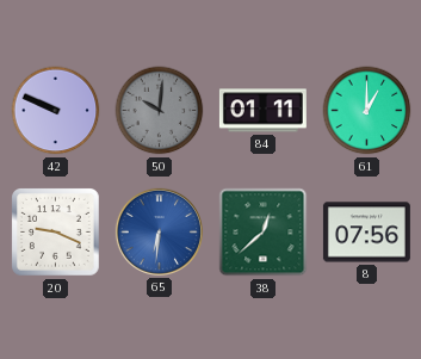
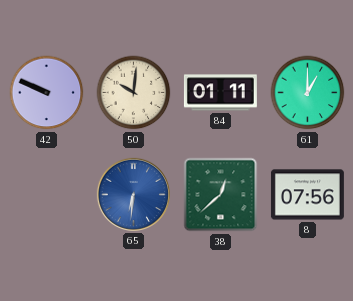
50 dial: grey -> cream
20: 9:19 -> none
